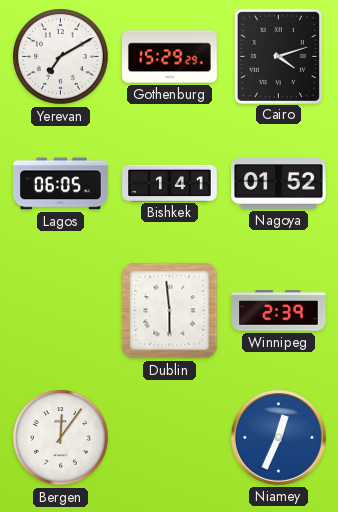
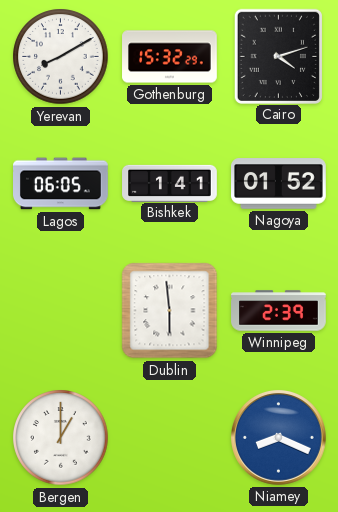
Yerevan: 7:10 -> 8:10
Gothenburg: 15:29 -> 15:32
Bergen: 12:06 -> 1:00
Niamey: 12:34 -> 8:19
